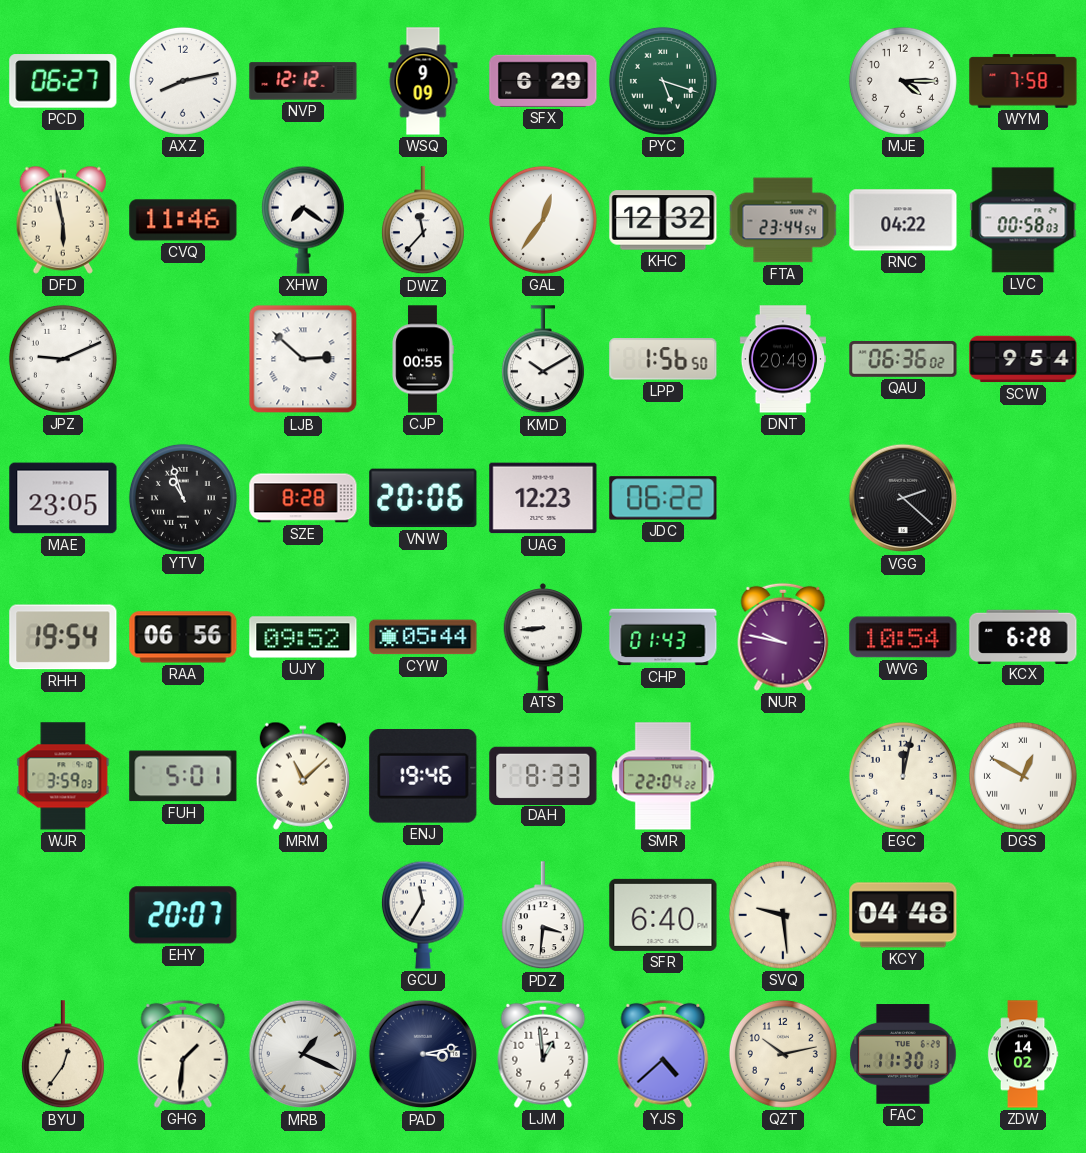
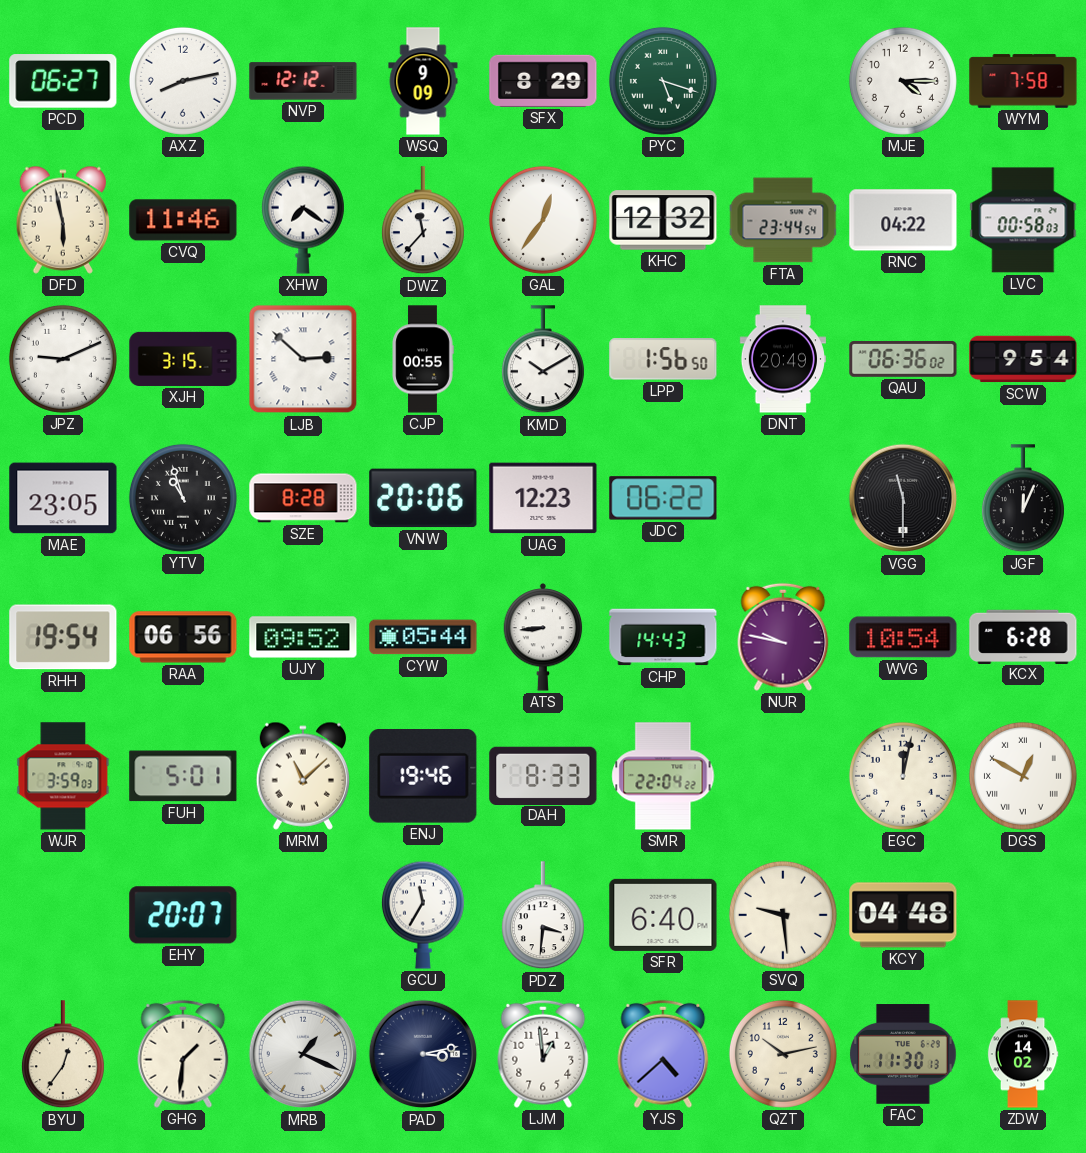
SFX: 6:29 -> 8:29
XJH: none -> 3:15
VGG: 2:22 -> 11:30
JGF: none -> 12:04
CHP: 01:43 -> 14:43
